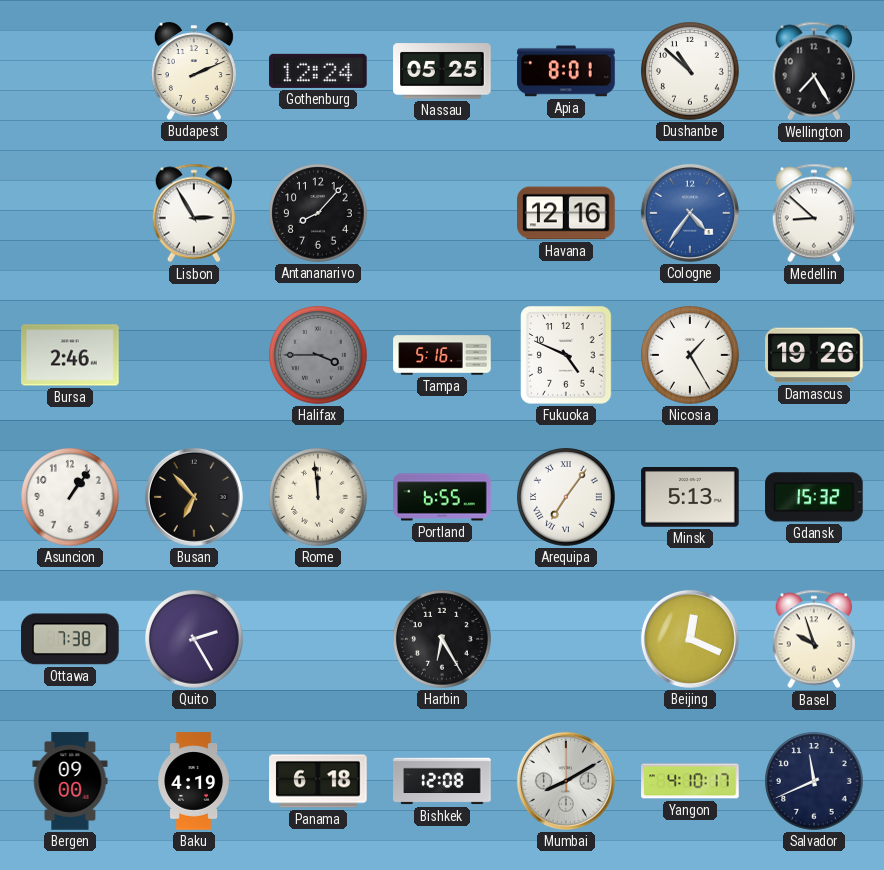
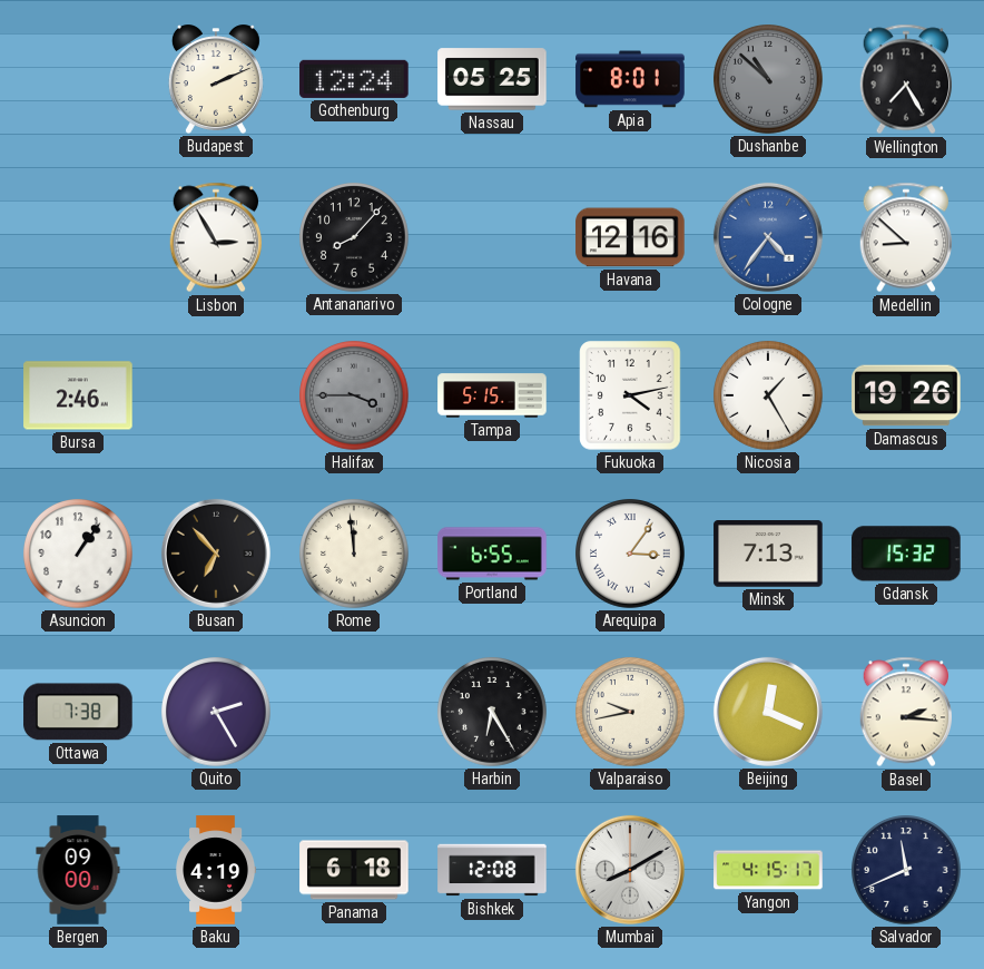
Dushanbe dial: white -> grey
Tampa: 5:16 -> 5:15
Fukuoka: 4:49 -> 4:13
Arequipa: 7:06 -> 3:06
Minsk: 5:13 -> 7:13
Valparaiso: none -> 9:43
Basel: 9:57 -> 2:16
Yangon: 4:10 -> 4:15
